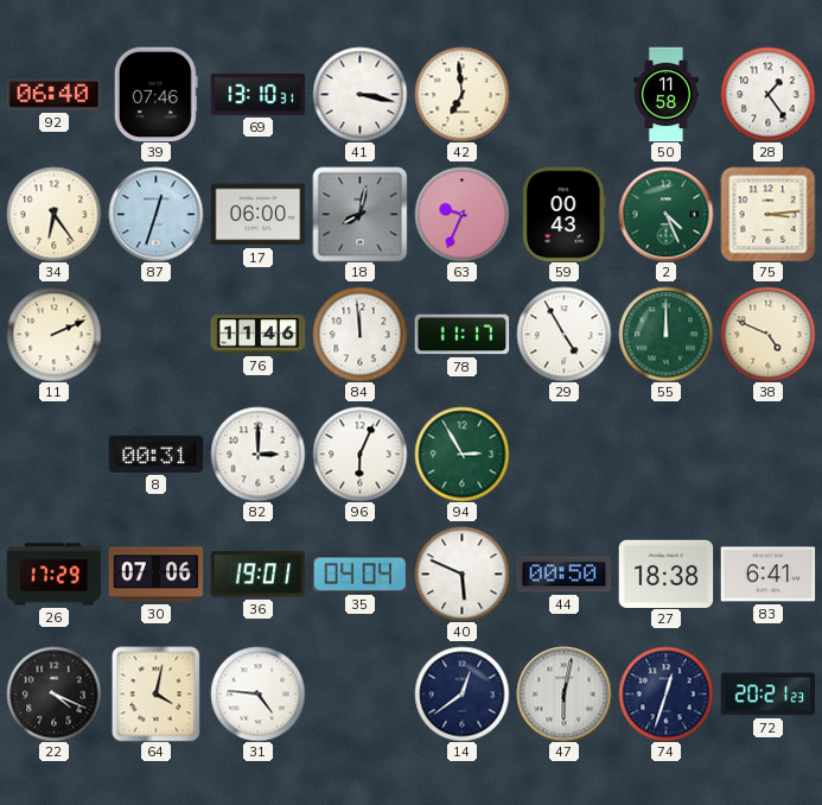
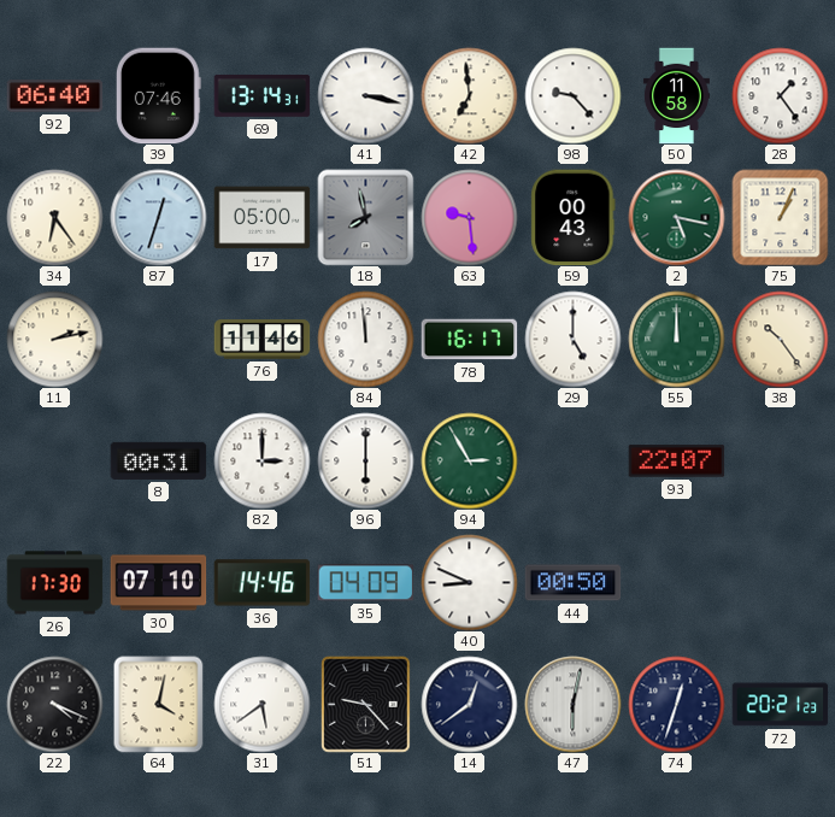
69: 13:10 -> 13:14
98: none -> 9:23
17: 06:00 -> 05:00
18: 8:02 -> 7:58
63: 9:34 -> 9:29
2: 4:26 -> 5:17
75: 3:14 -> 1:04
11: 2:11 -> 2:13
78: 11:17 -> 16:17
29: 4:55 -> 5:00
38: 4:49 -> 10:24
96: 6:04 -> 6:00
93: none -> 22:07
26: 17:29 -> 17:30
30: 07:06 -> 07:10
36: 19:01 -> 14:46
35: 04:04 -> 04:09
40: 5:49 -> 8:49
27: 18:38 -> none
83: 6:41 -> none
31: 4:46 -> 5:39
51: none -> 9:23
